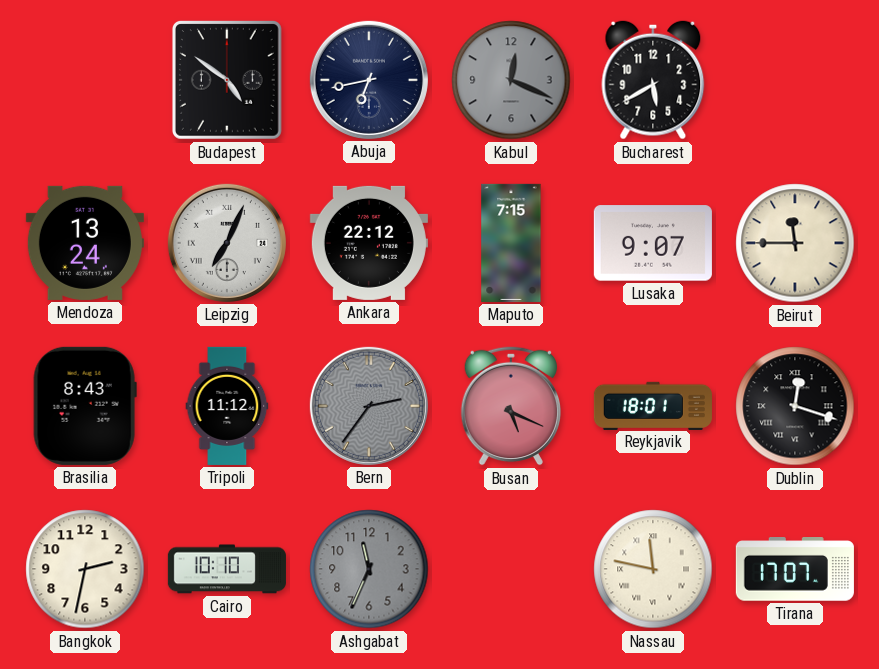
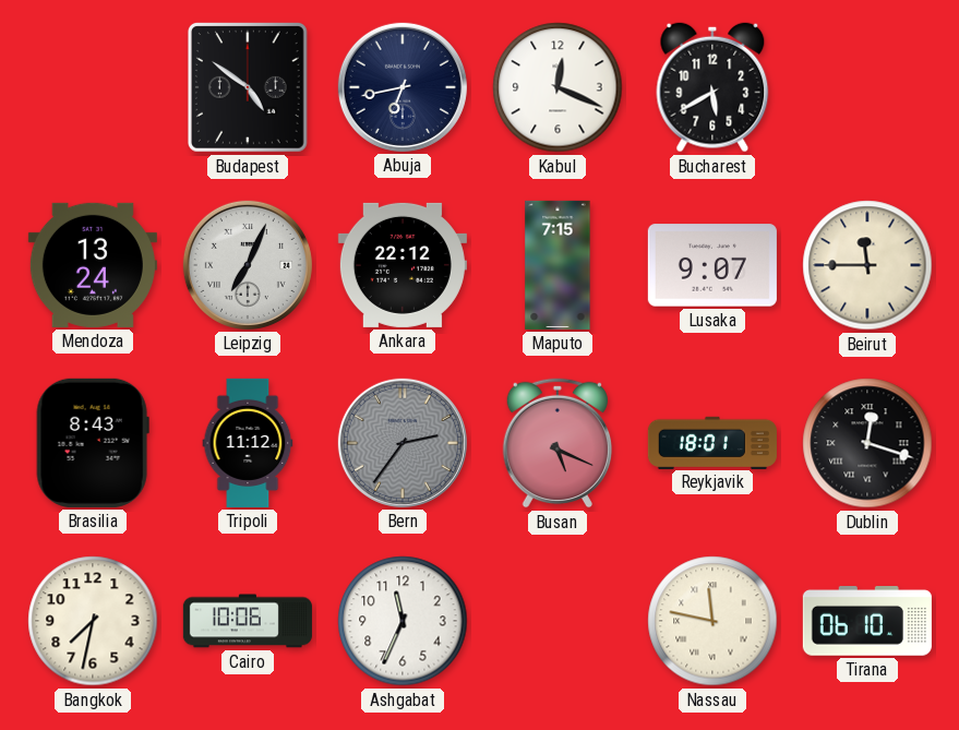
Kabul dial: grey -> white
Bangkok: 2:32 -> 7:32
Cairo: 10:10 -> 10:06
Ashgabat dial: grey -> white
Tirana: 17:07 -> 06:10
